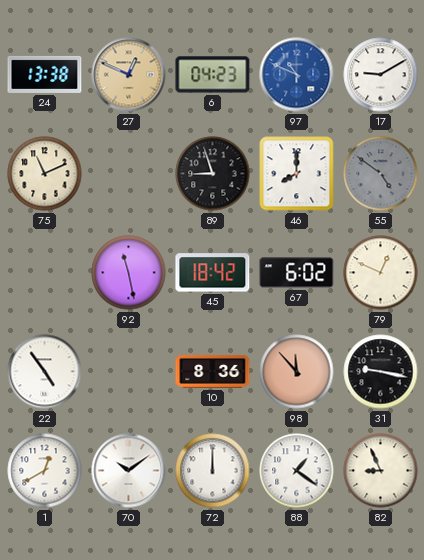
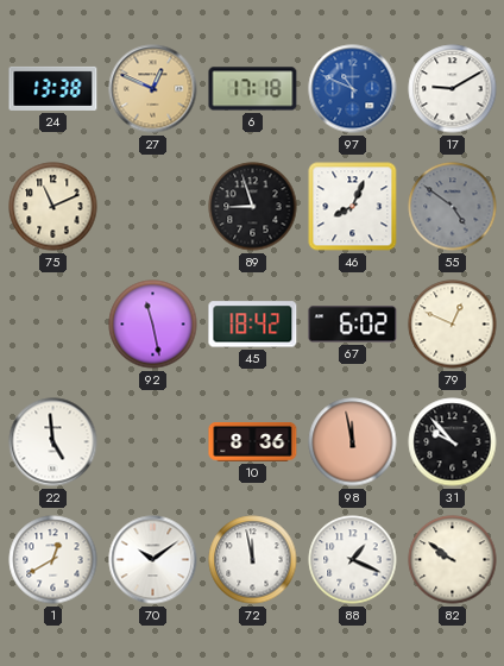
6: 04:23 -> 17:18
46: 8:00 -> 8:04
22: 4:54 -> 4:59
98: 11:53 -> 11:58
31: 9:17 -> 9:53
72: 12:00 -> 11:58
88: 1:21 -> 1:19
82: 8:56 -> 9:51
